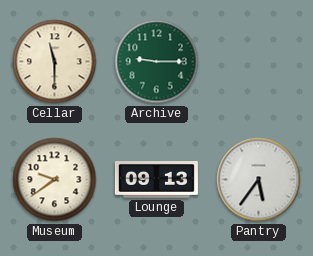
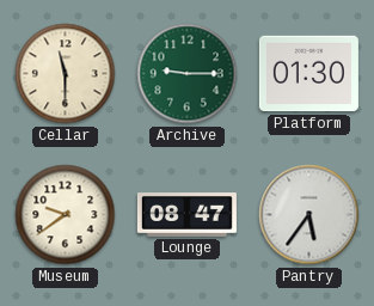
Platform: none -> 01:30
Lounge: 09:13 -> 08:47
